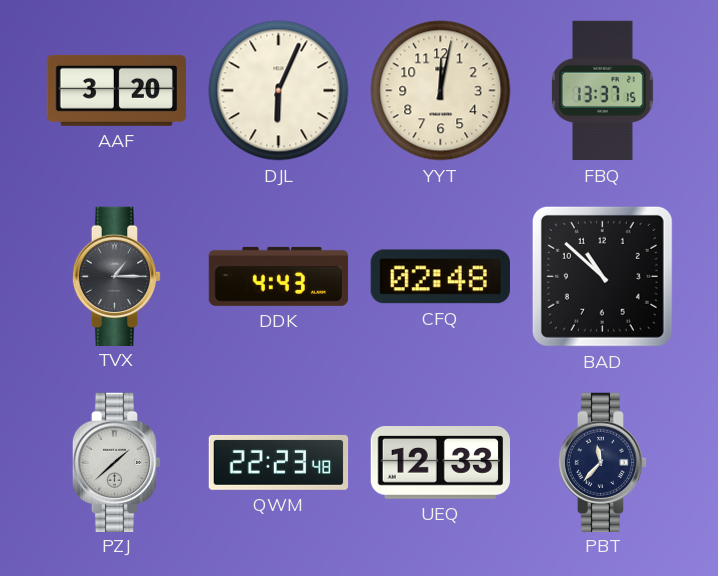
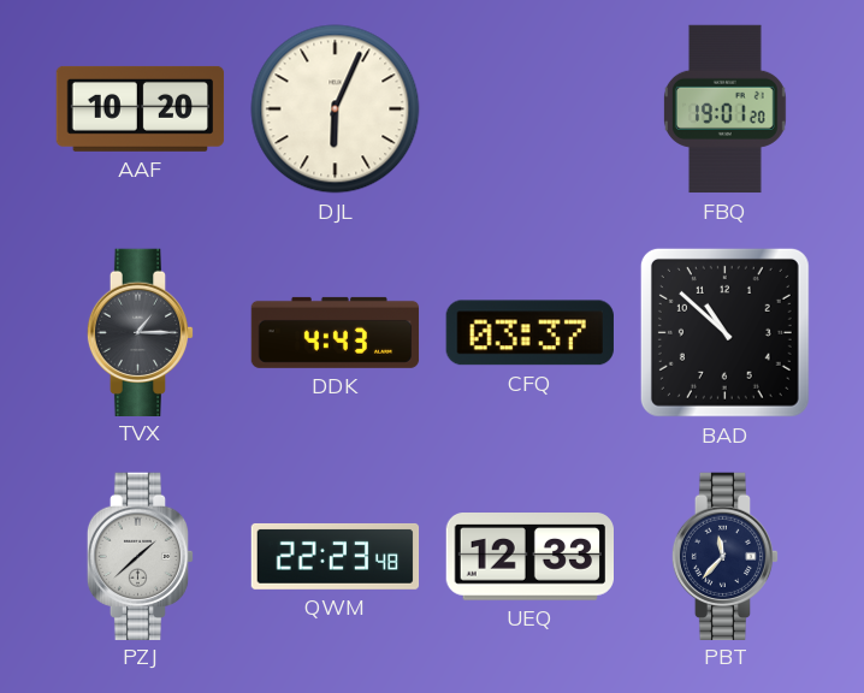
AAF: 3:20 -> 10:20
YYT: 12:02 -> none
FBQ: 13:37 -> 19:01
CFQ: 02:48 -> 03:37
